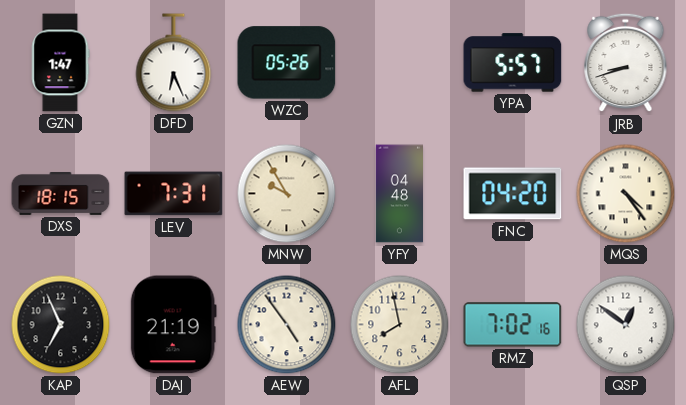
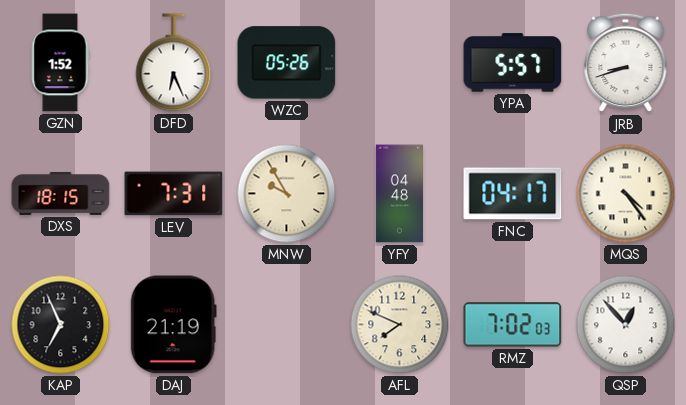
GZN: 1:47 -> 1:52
FNC: 04:20 -> 04:17
AEW: 4:54 -> none
AFL: 7:58 -> 7:49
RMZ: 7:02:16 -> 7:02:03
QSP: 12:51 -> 12:53
